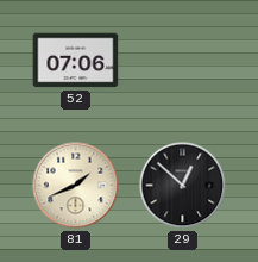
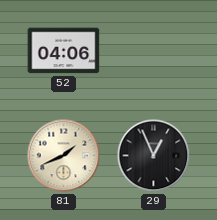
52: 07:06 -> 04:06
29: 12:52 -> 12:56
